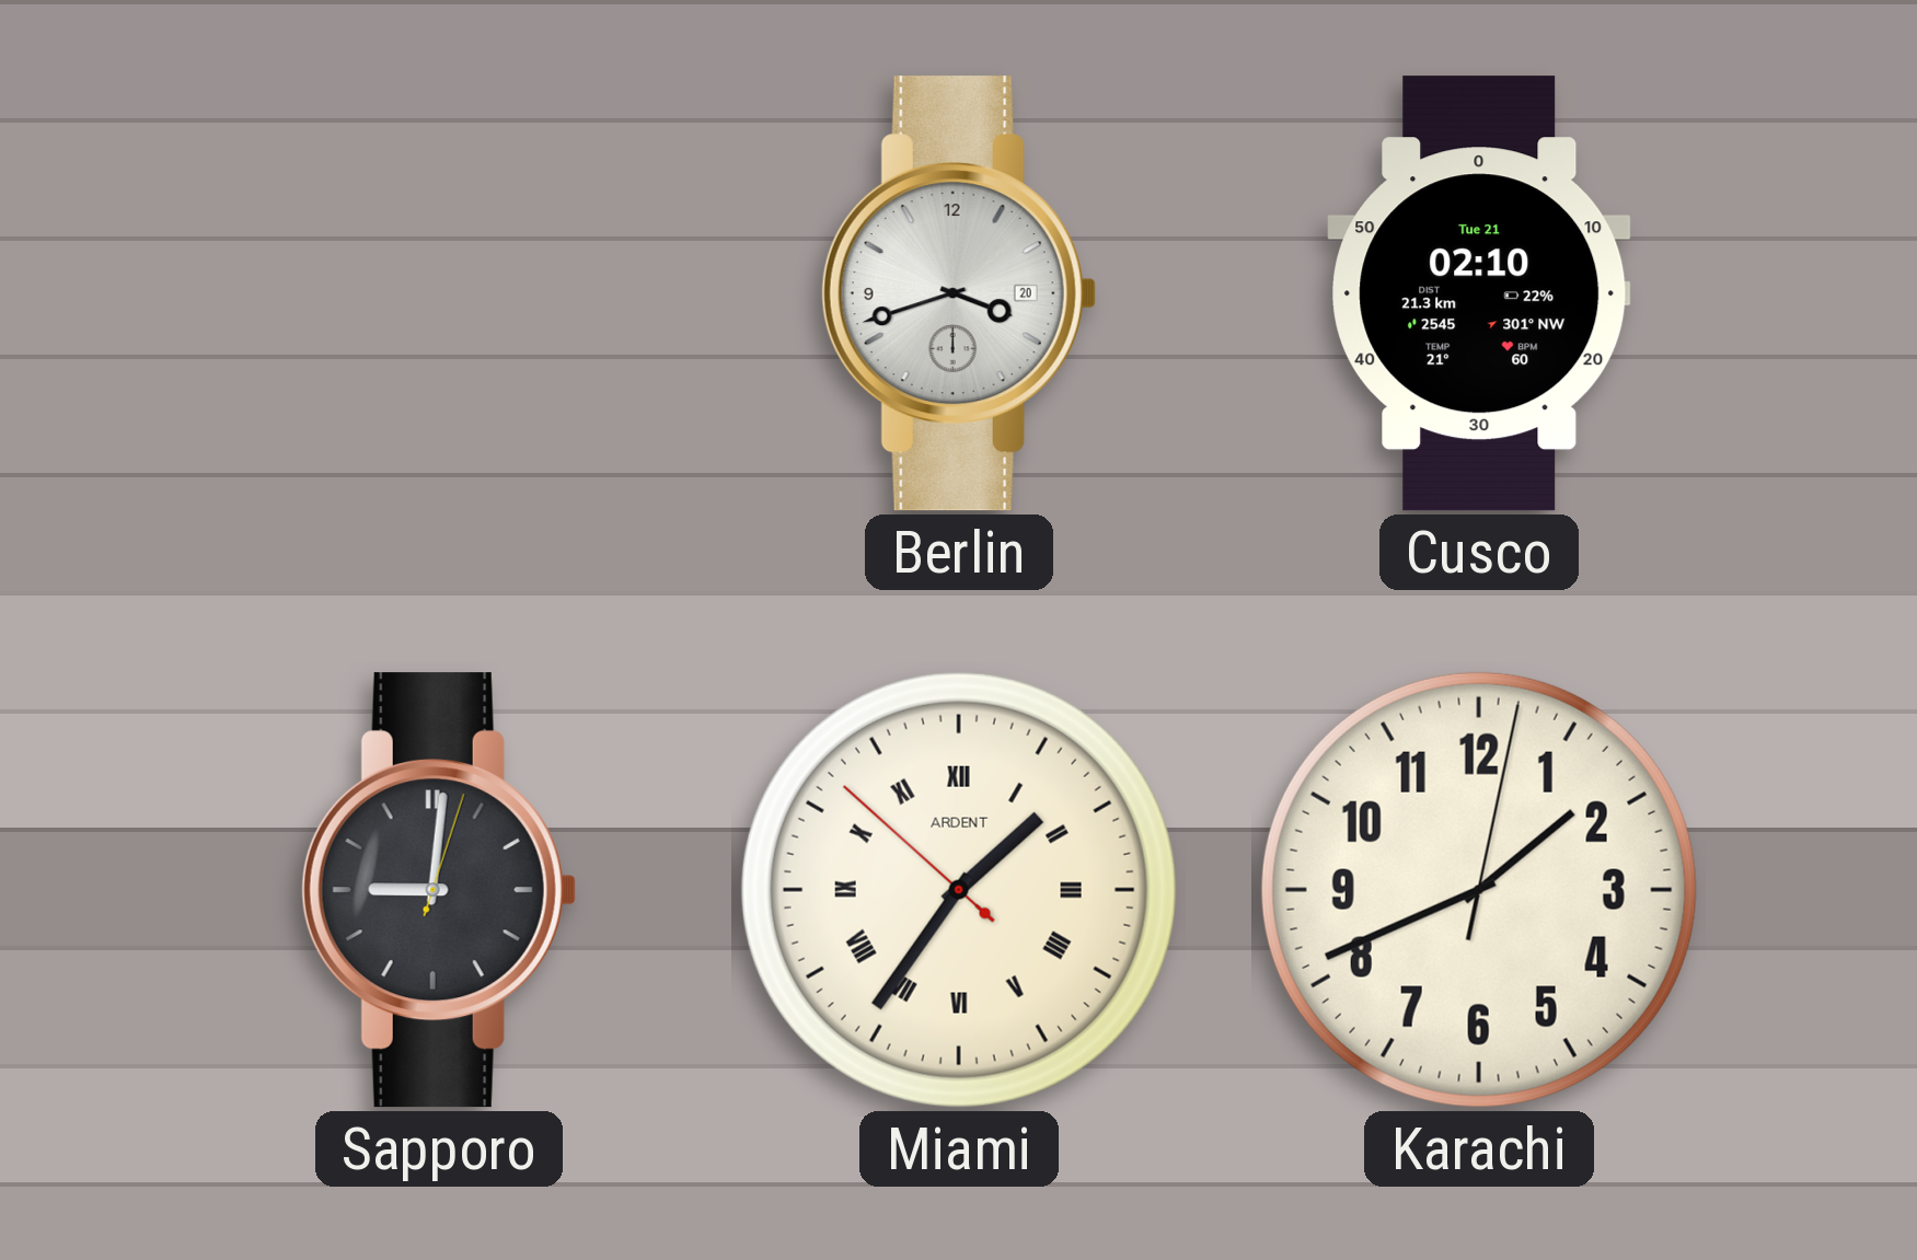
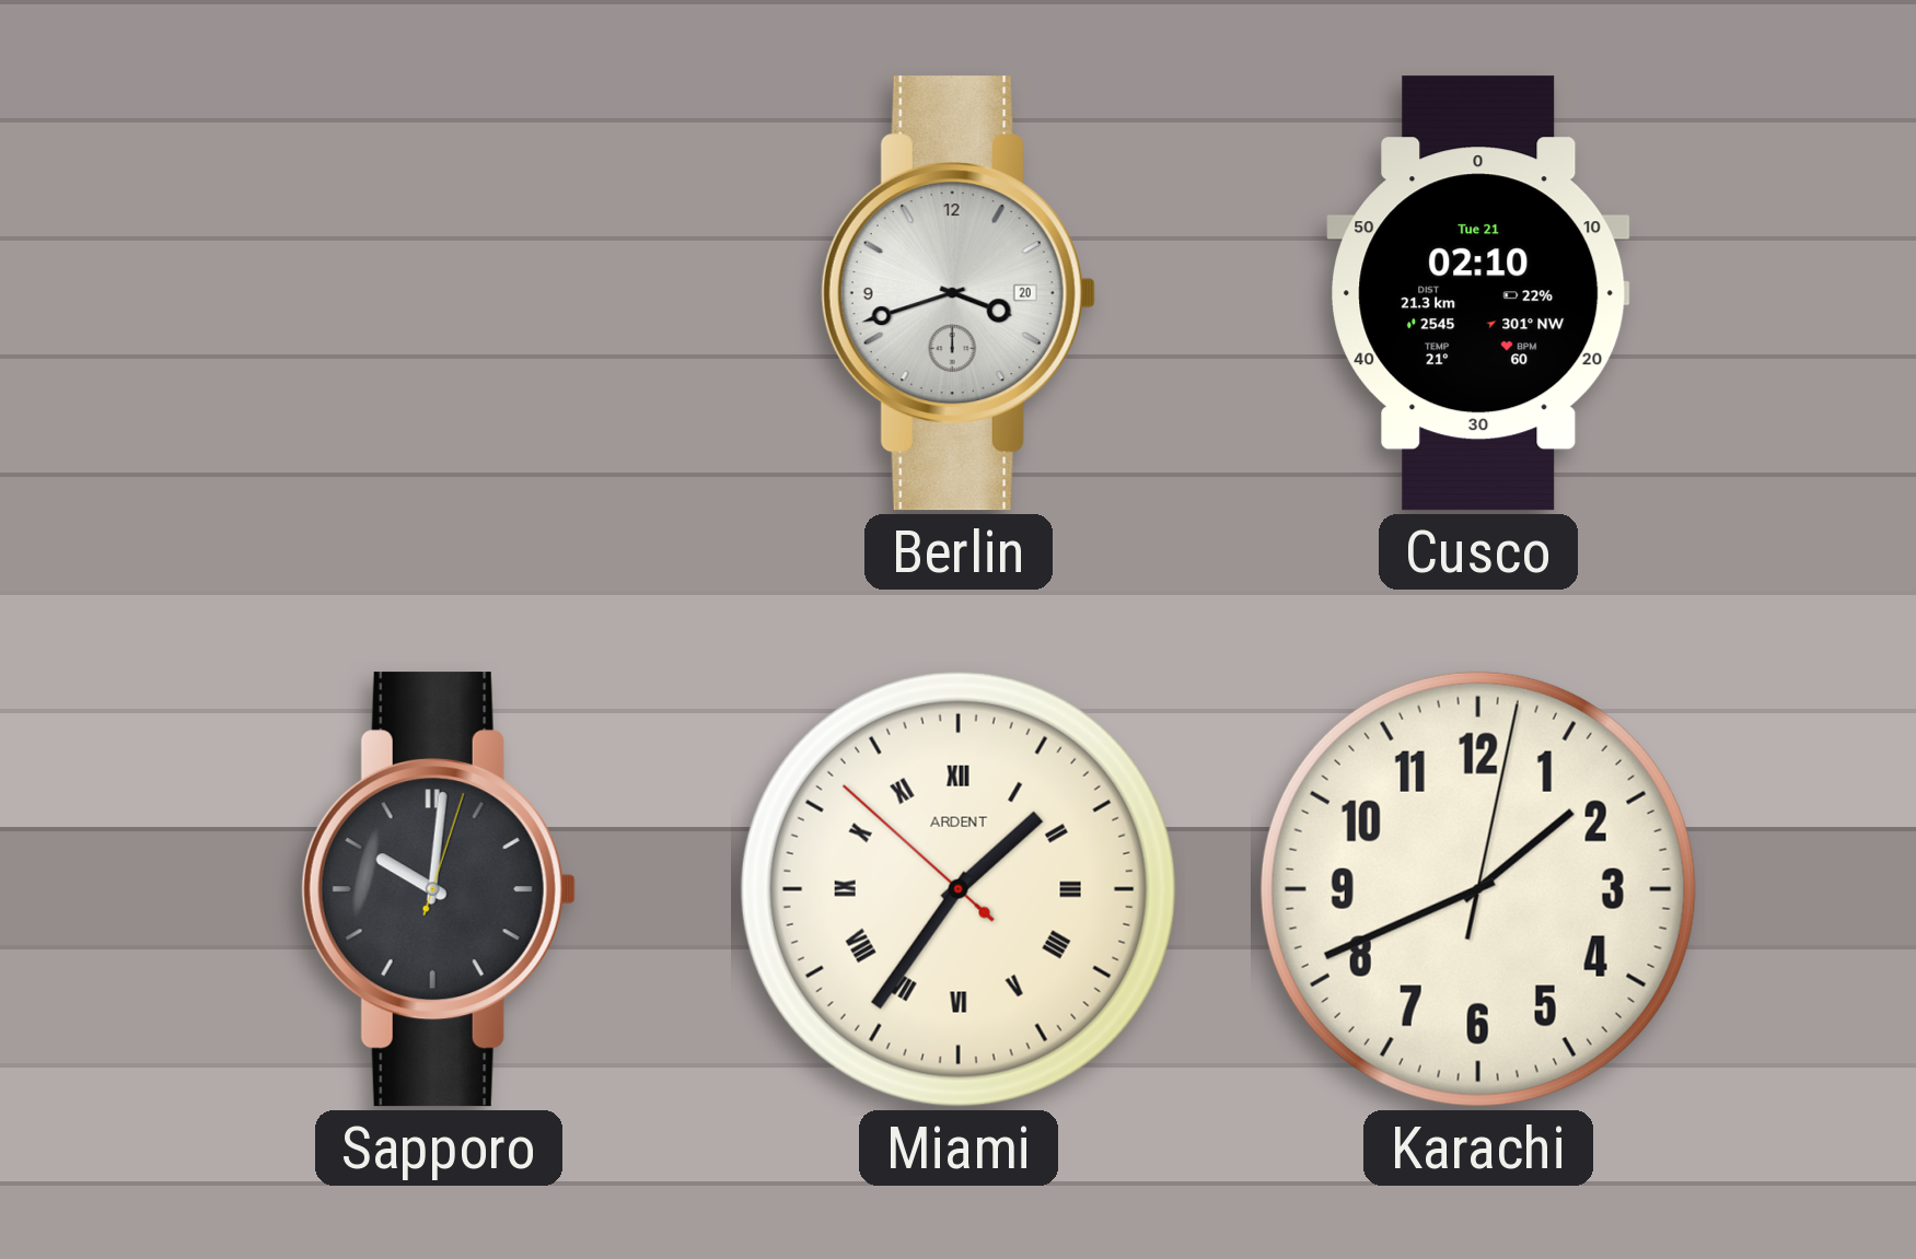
Sapporo: 9:01 -> 10:01
